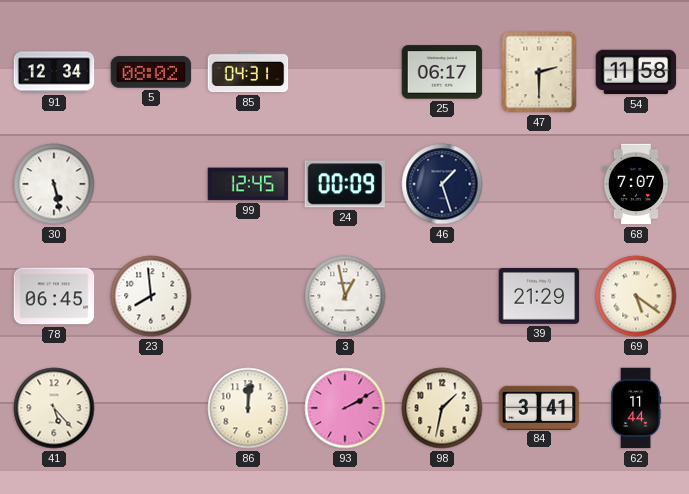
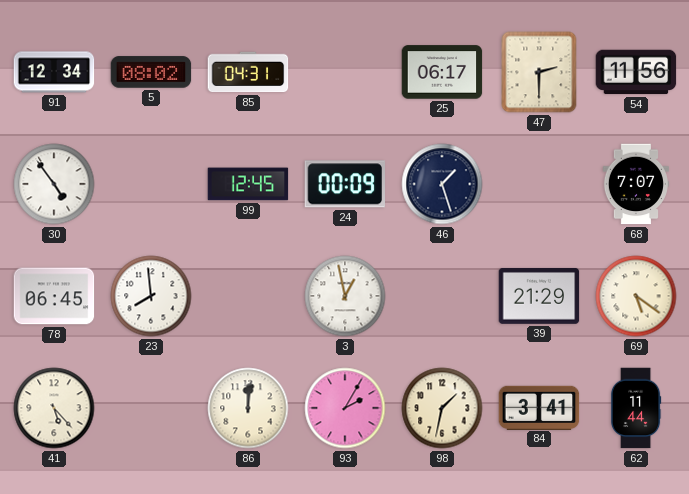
54: 11:58 -> 11:56
30: 5:28 -> 4:54
93: 2:10 -> 2:05
